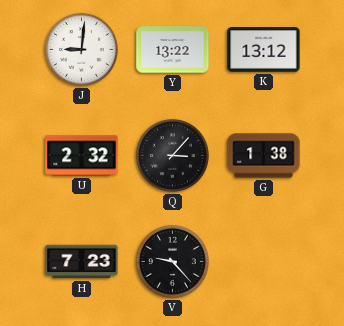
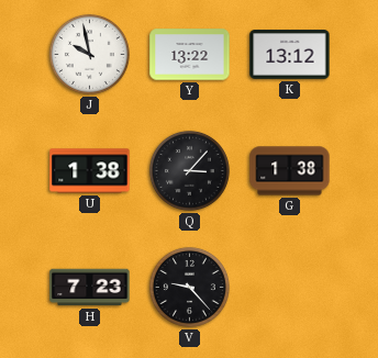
J: 9:01 -> 9:58
U: 2:32 -> 1:38
